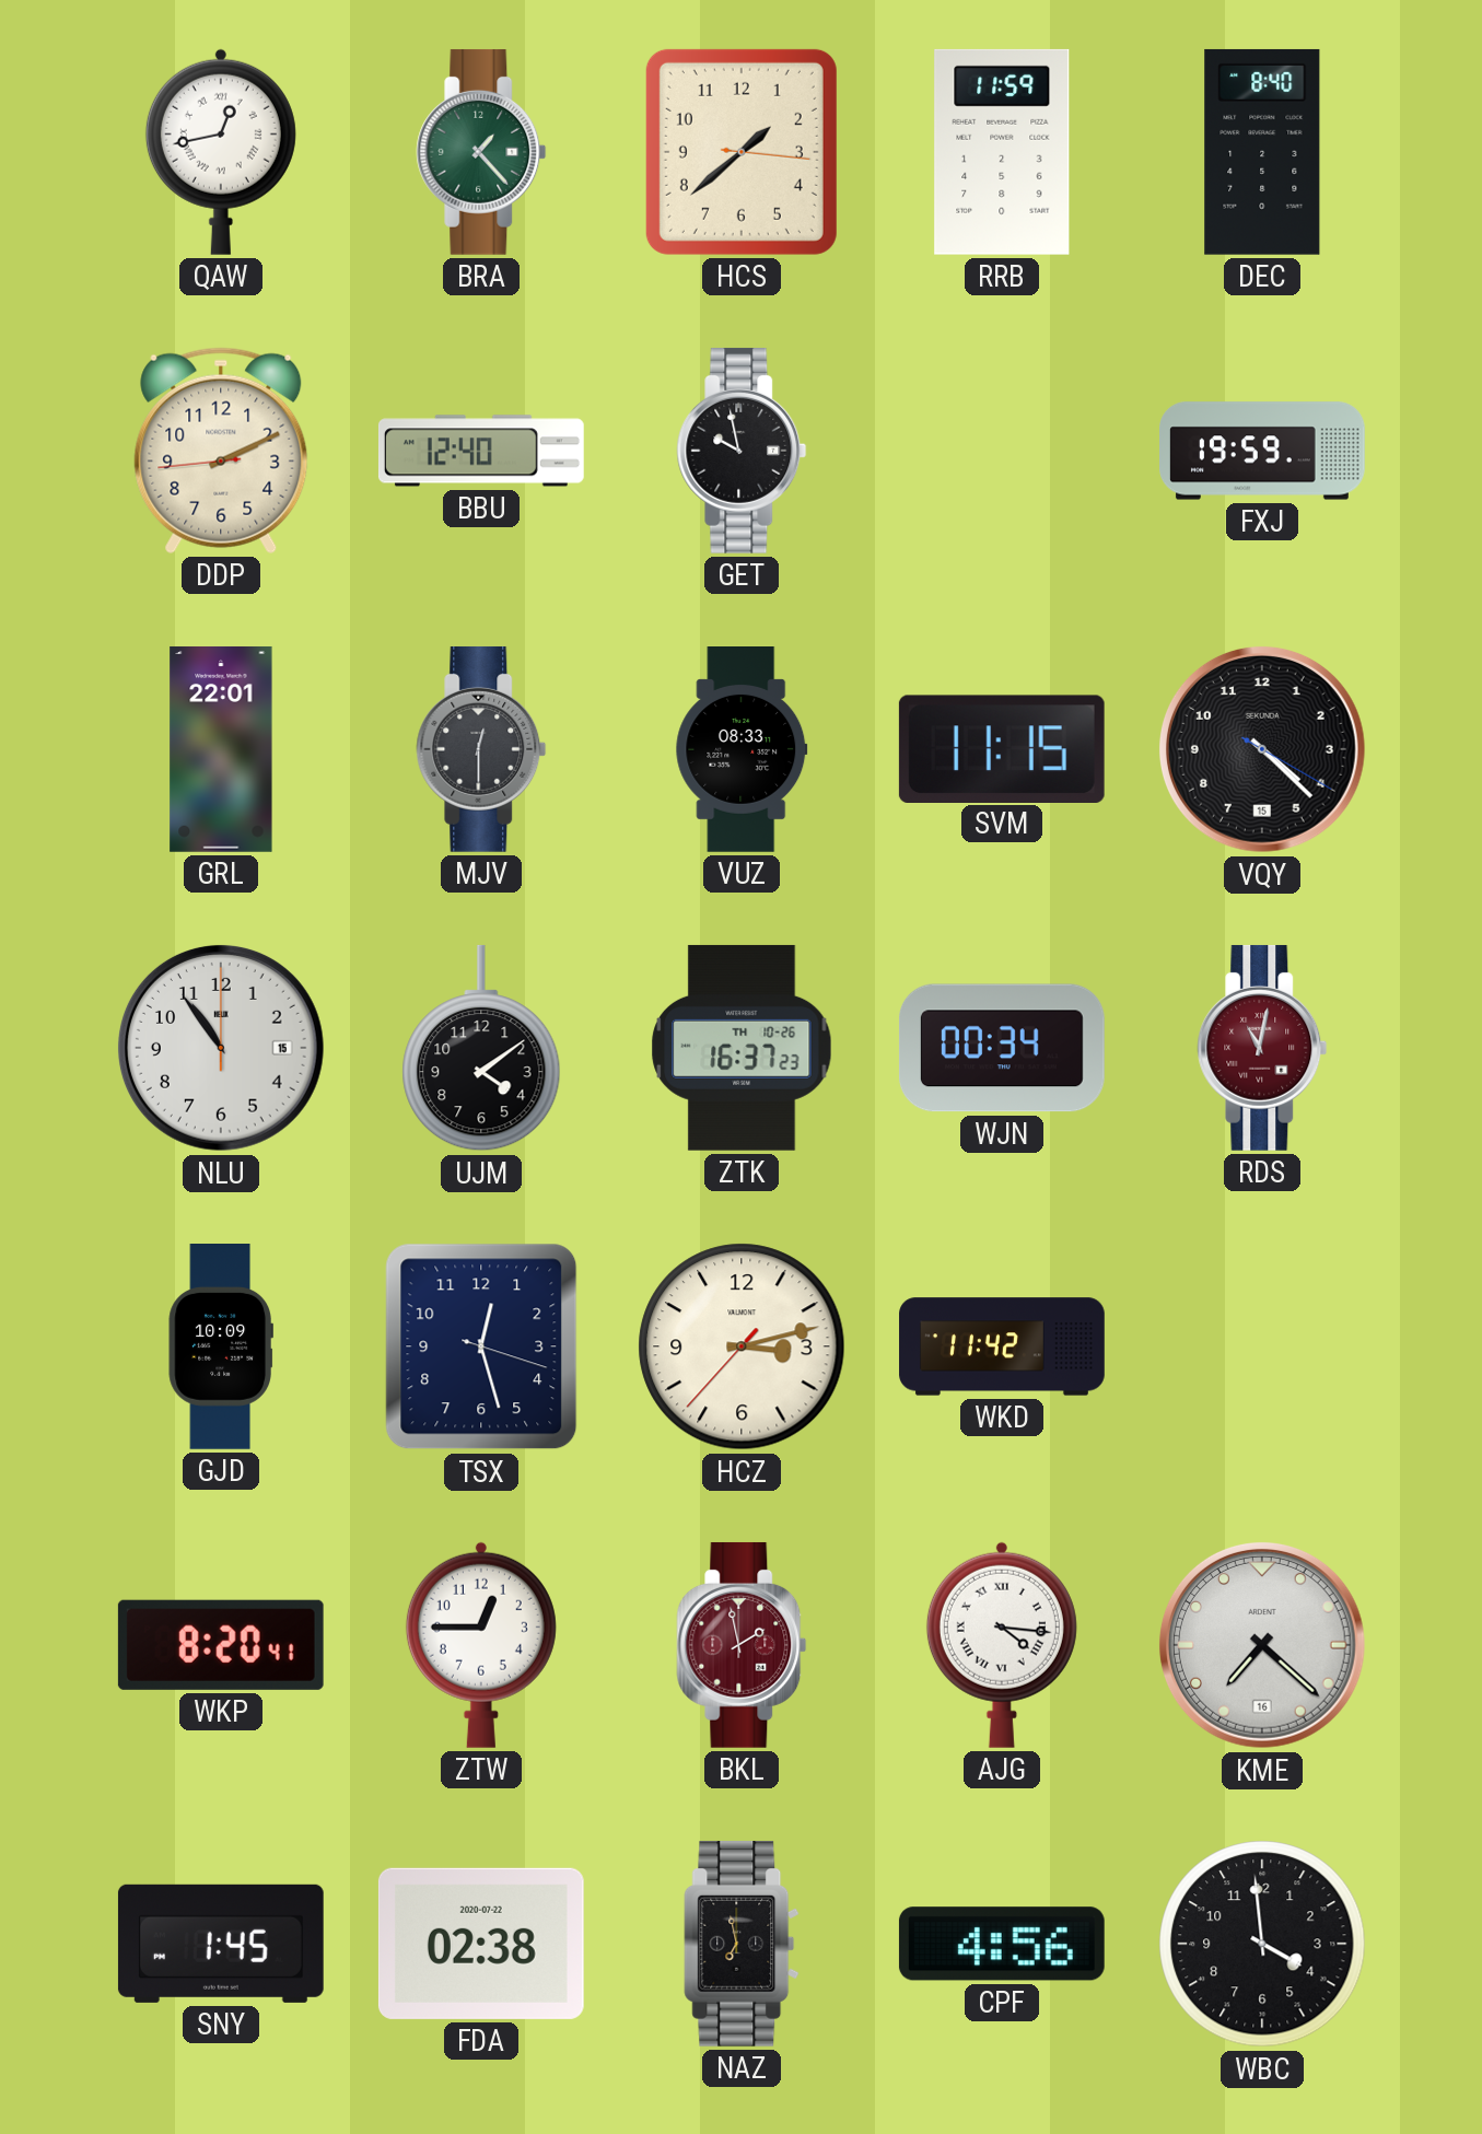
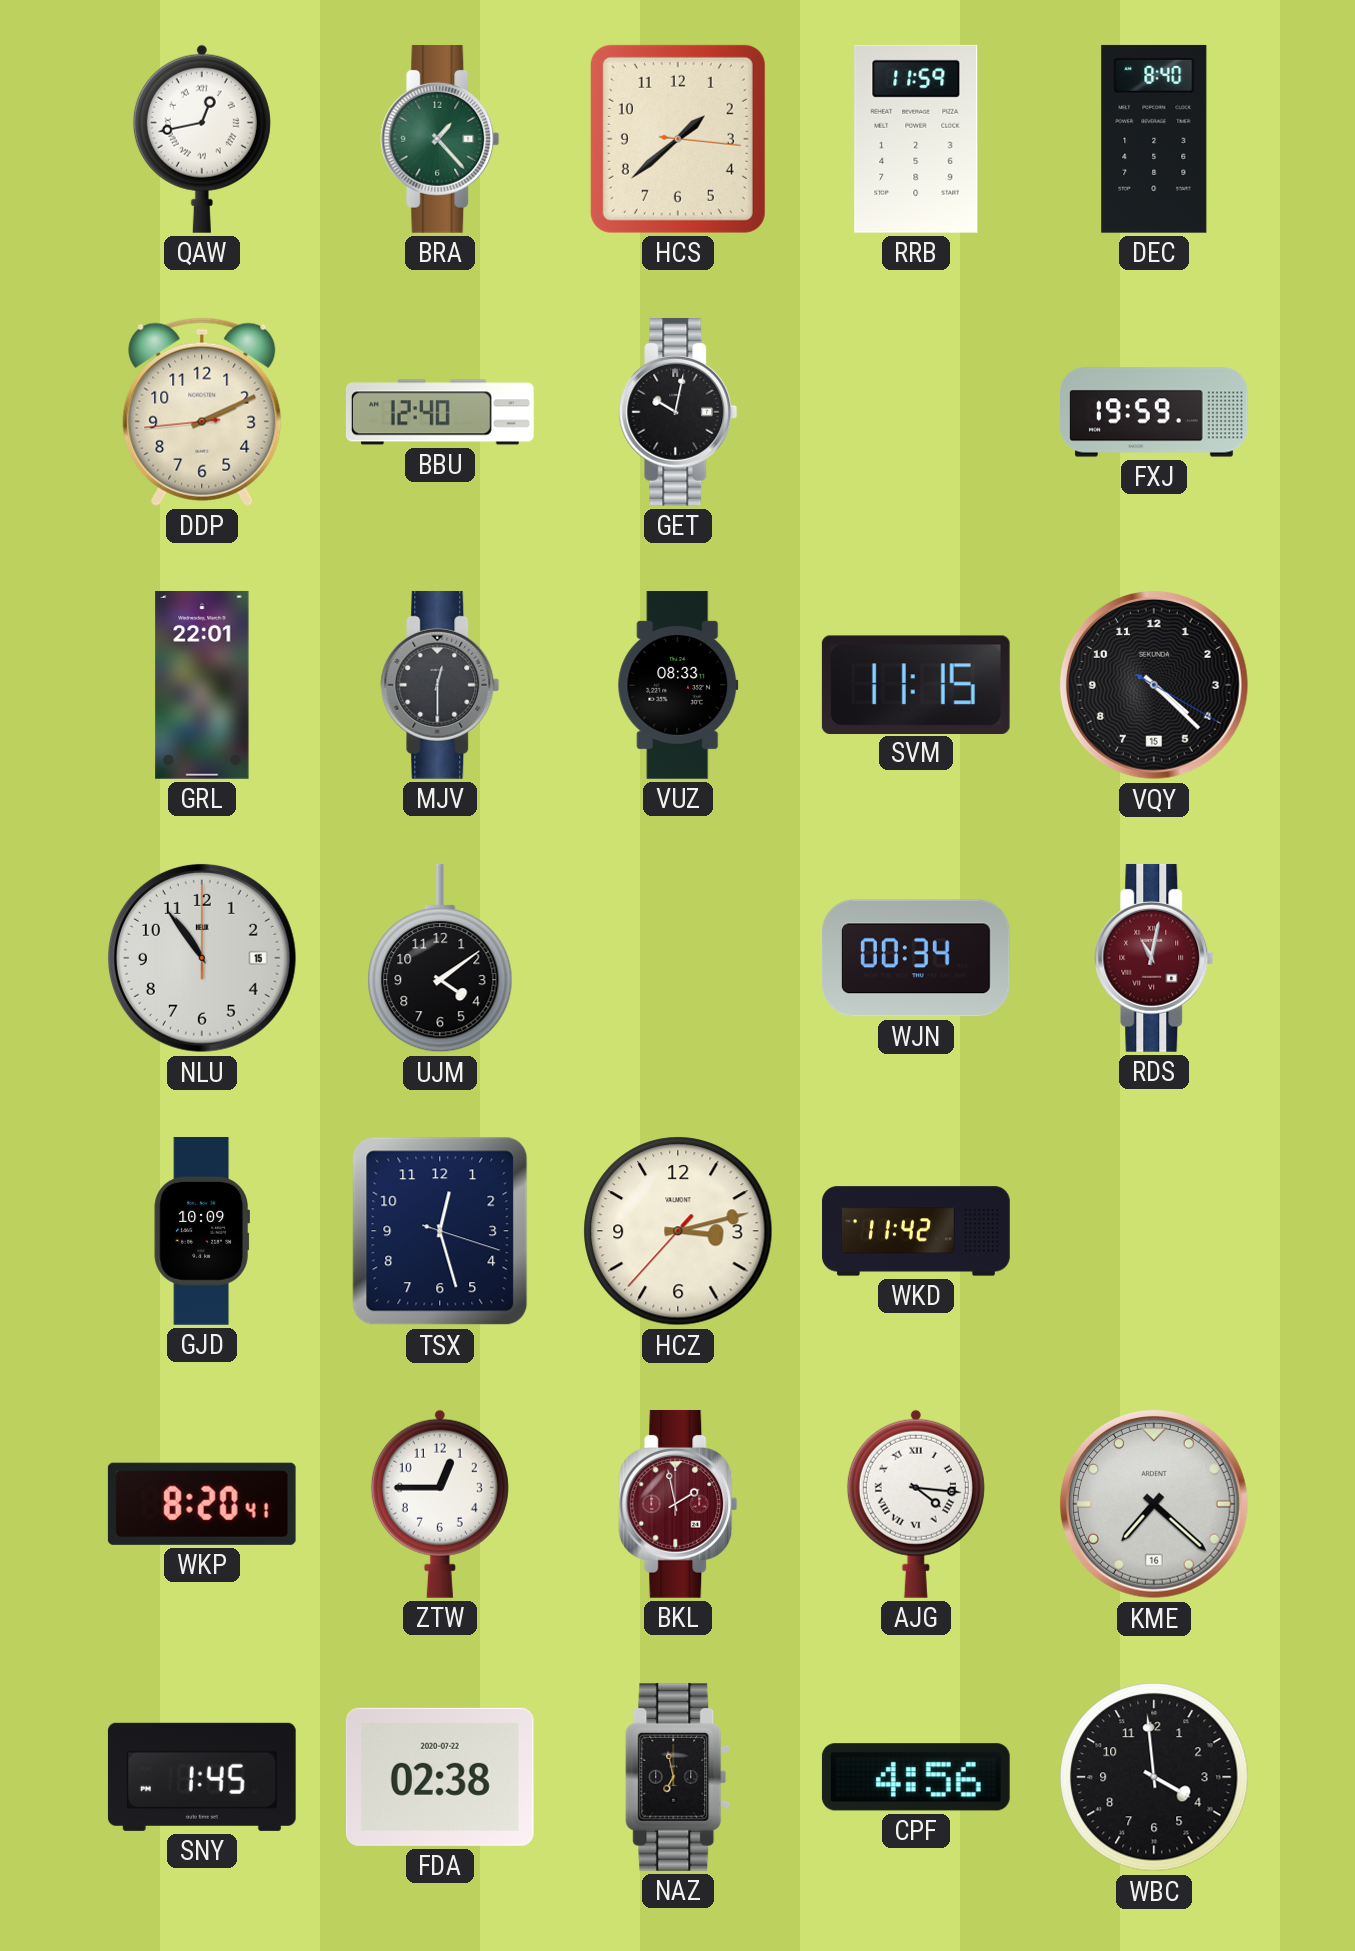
GET: 9:58 -> 10:02
ZTK: 16:37 -> none
